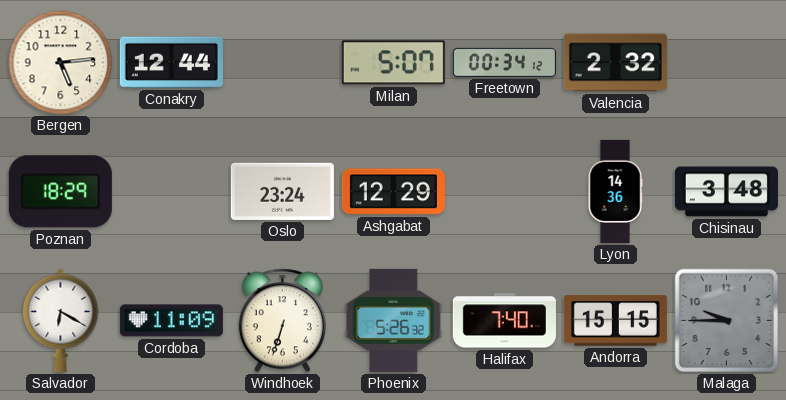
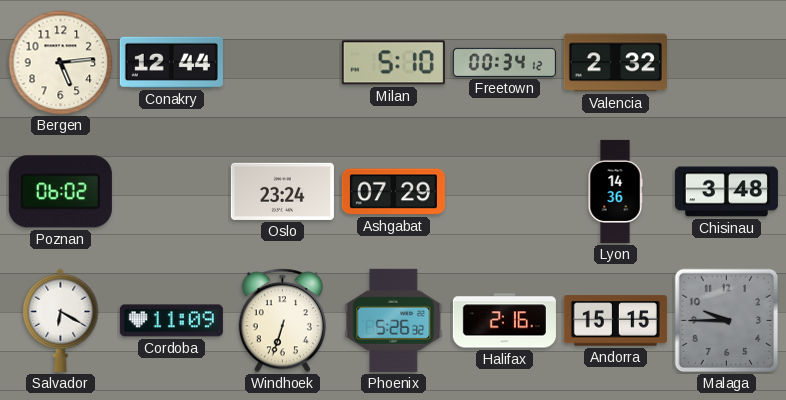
Milan: 5:07 -> 5:10
Poznan: 18:29 -> 06:02
Ashgabat: 12:29 -> 07:29
Halifax: 7:40 -> 2:16
